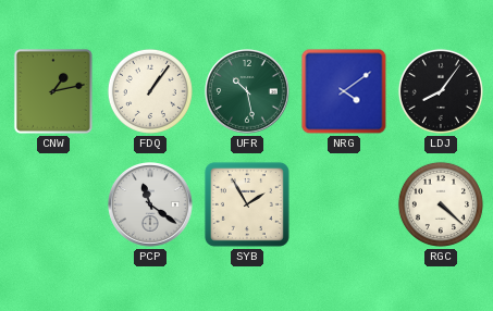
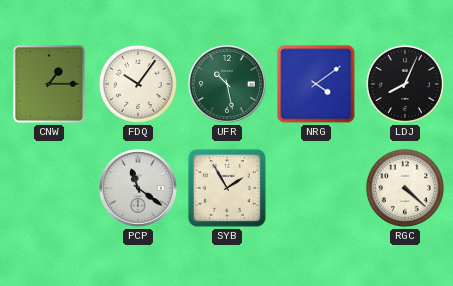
CNW: 1:13 -> 1:15
FDQ: 1:06 -> 10:06
LDJ: 8:06 -> 8:04
